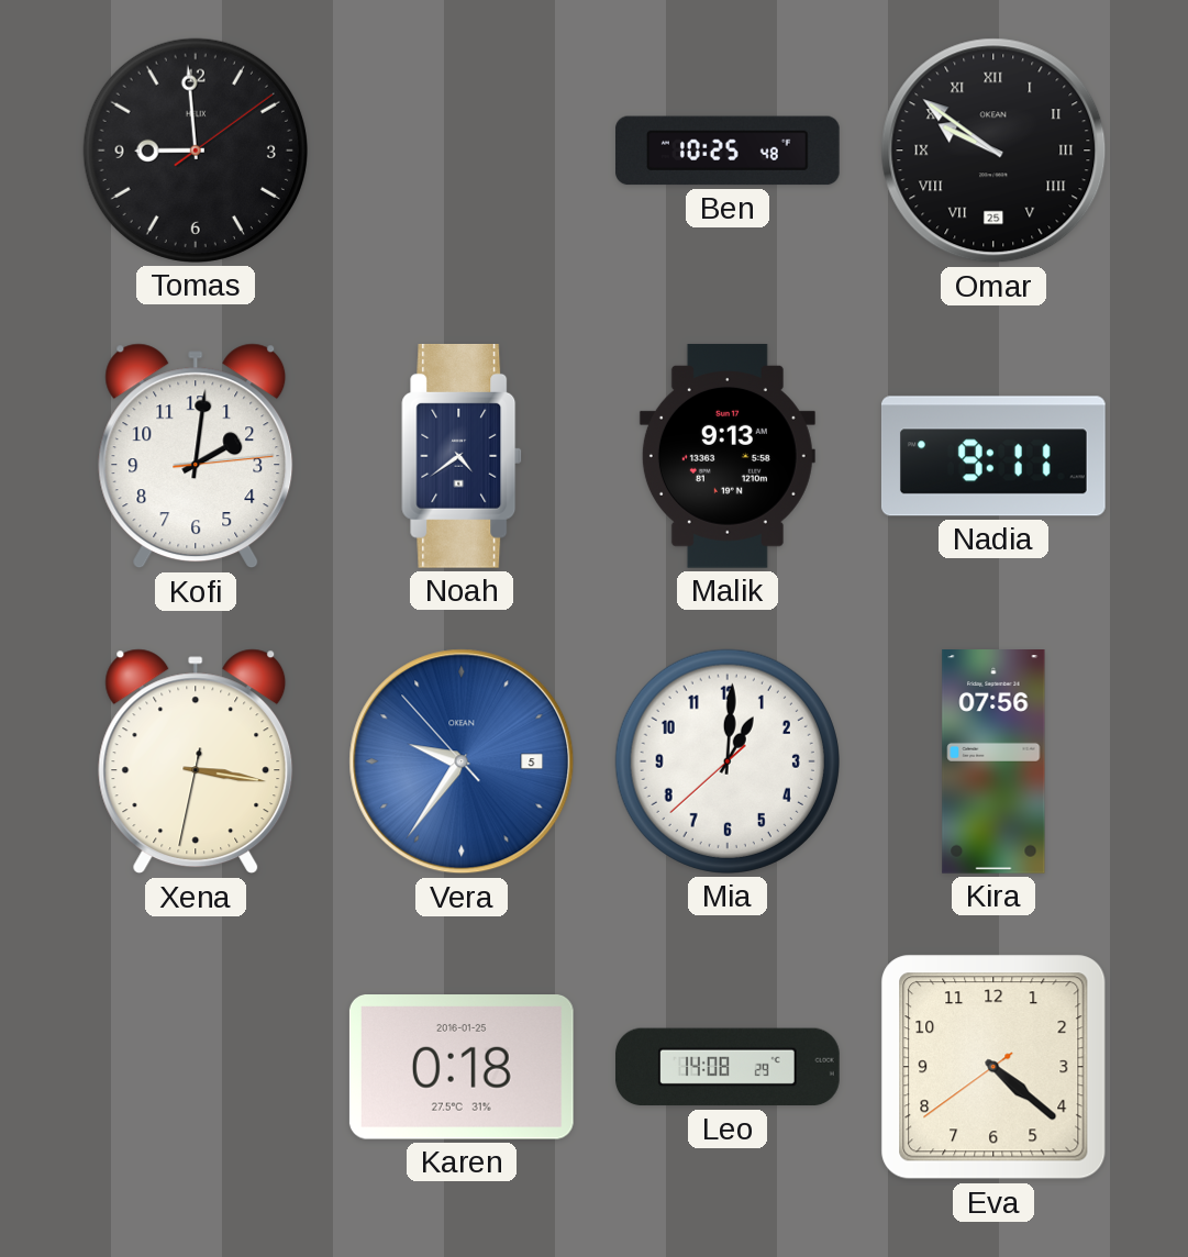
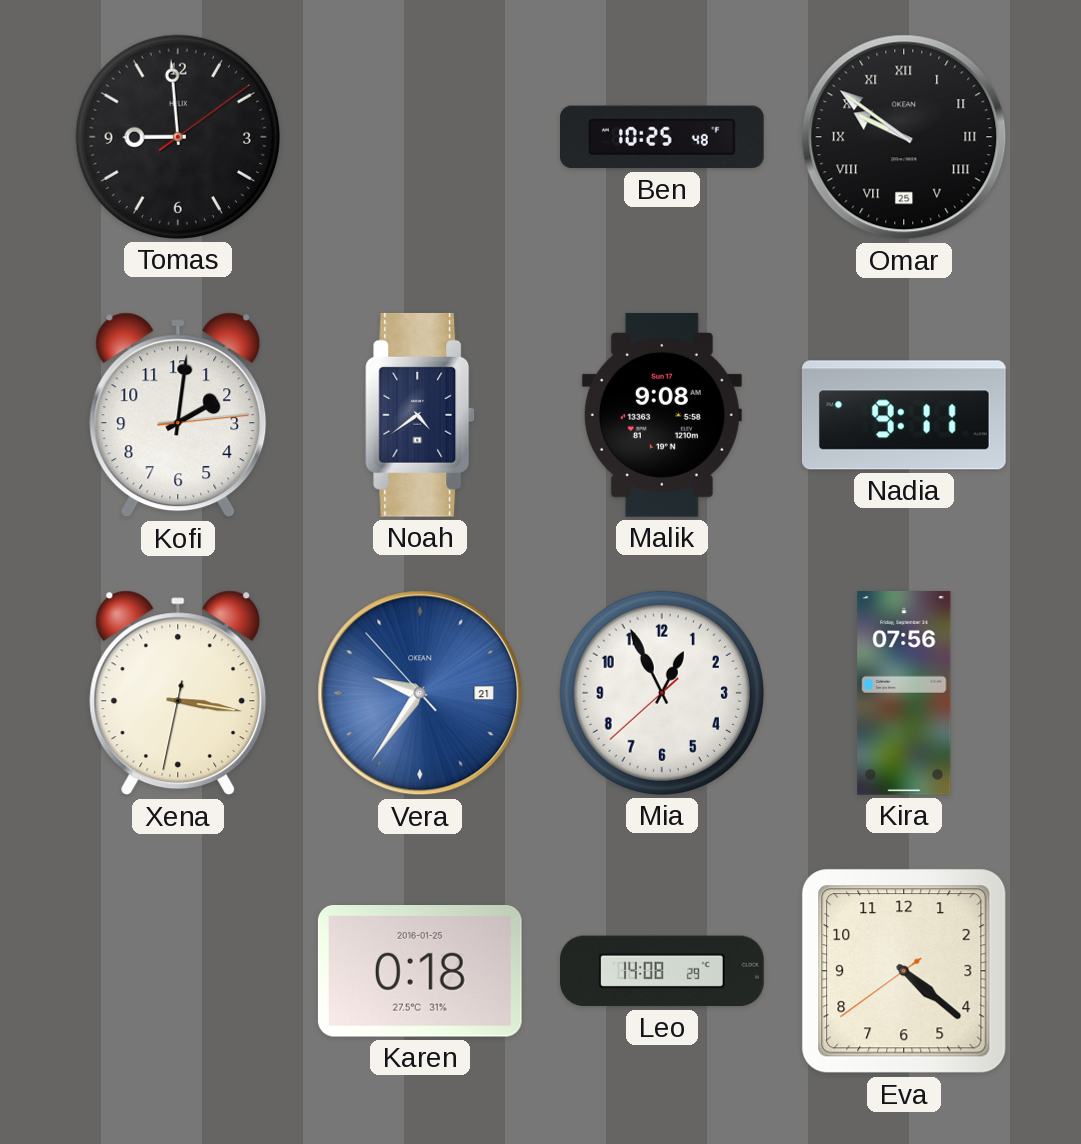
Malik: 9:13 -> 9:08
Vera date: 5 -> 21
Mia: 1:00 -> 12:55
